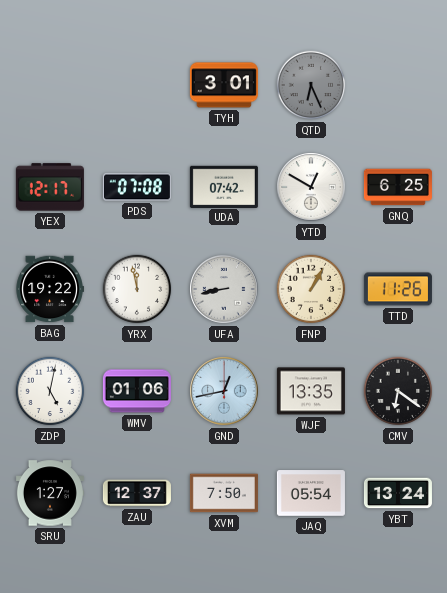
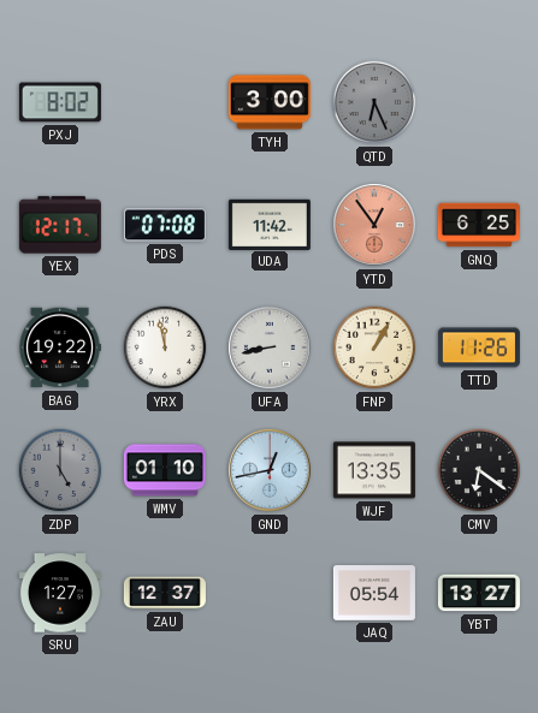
PXJ: none -> 8:02
TYH: 3:01 -> 3:00
UDA: 07:42 -> 11:42
YTD: 12:50 -> 12:54
YTD dial: white -> salmon
ZDP: 5:02 -> 5:00
ZDP dial: white -> grey
WMV: 01:06 -> 01:10
XVM: 7:50 -> none
YBT: 13:24 -> 13:27
